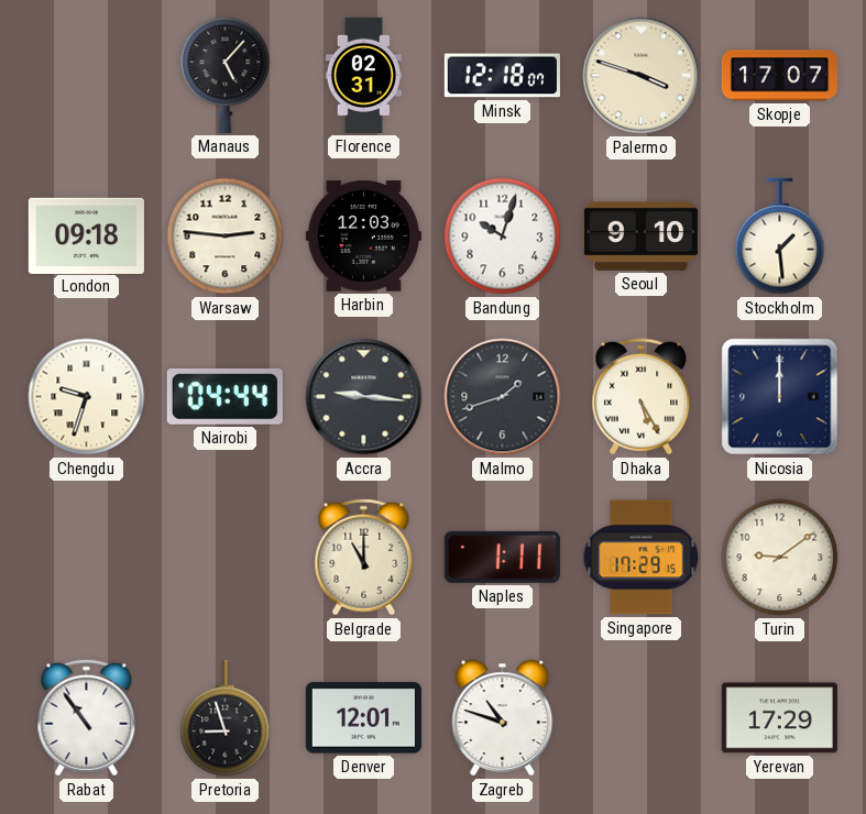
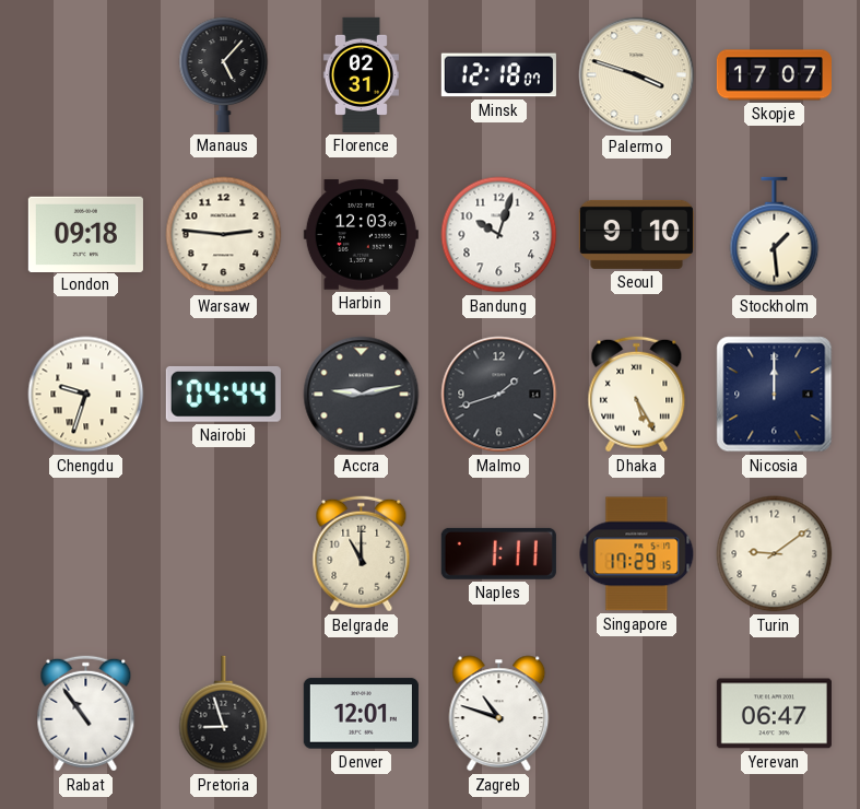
Accra: 9:16 -> 9:13
Yerevan: 17:29 -> 06:47
